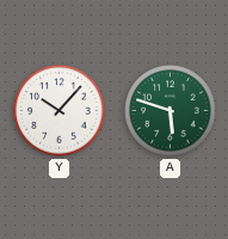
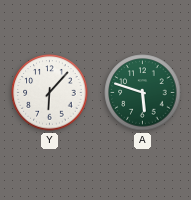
Y: 10:07 -> 6:07
